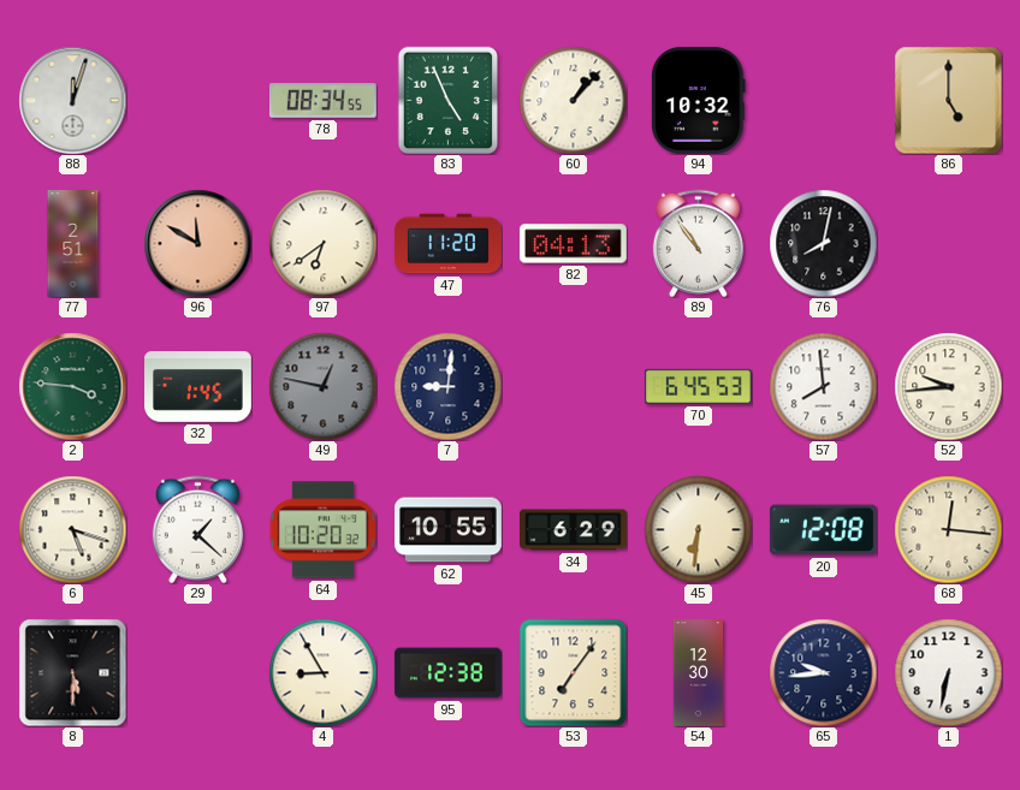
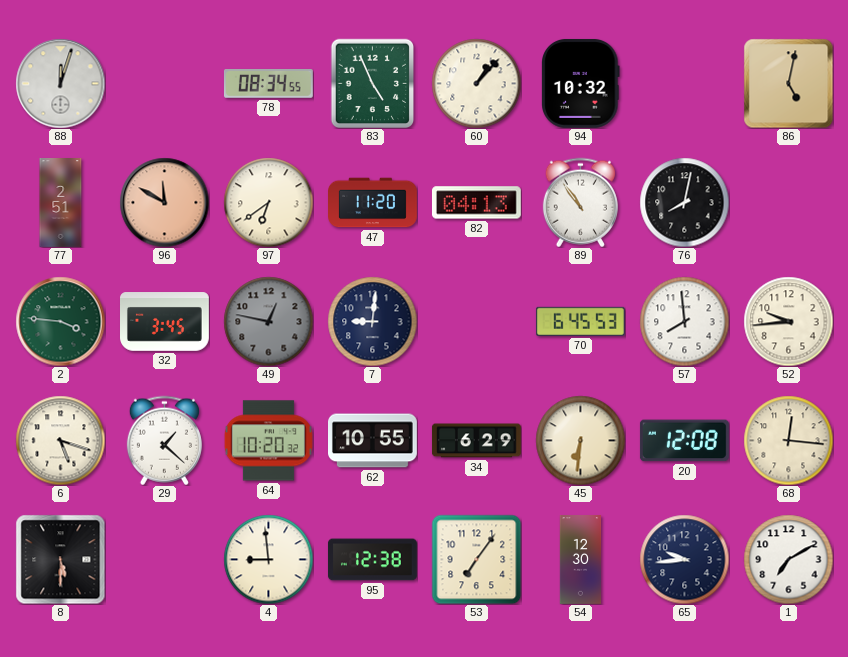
86: 5:00 -> 5:02
32: 1:45 -> 3:45
4: 8:55 -> 8:59
1: 6:32 -> 7:10
